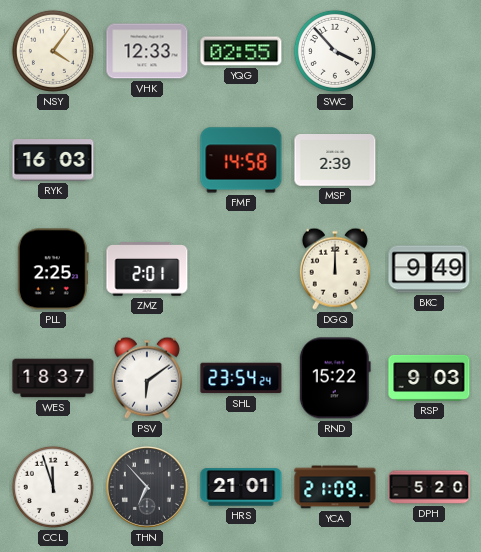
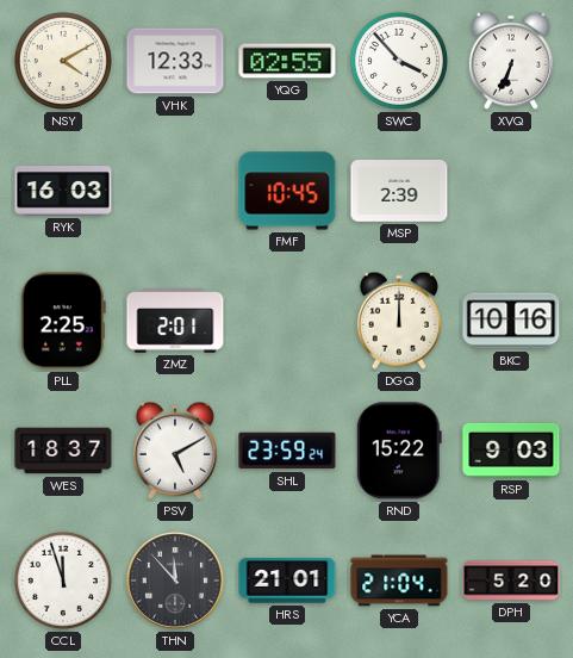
NSY: 4:06 -> 4:10
XVQ: none -> 6:34
FMF: 14:58 -> 10:45
BKC: 9:49 -> 10:16
PSV: 6:09 -> 5:10
SHL: 23:54 -> 23:59
THN: 6:53 -> 11:53
YCA: 21:09 -> 21:04
